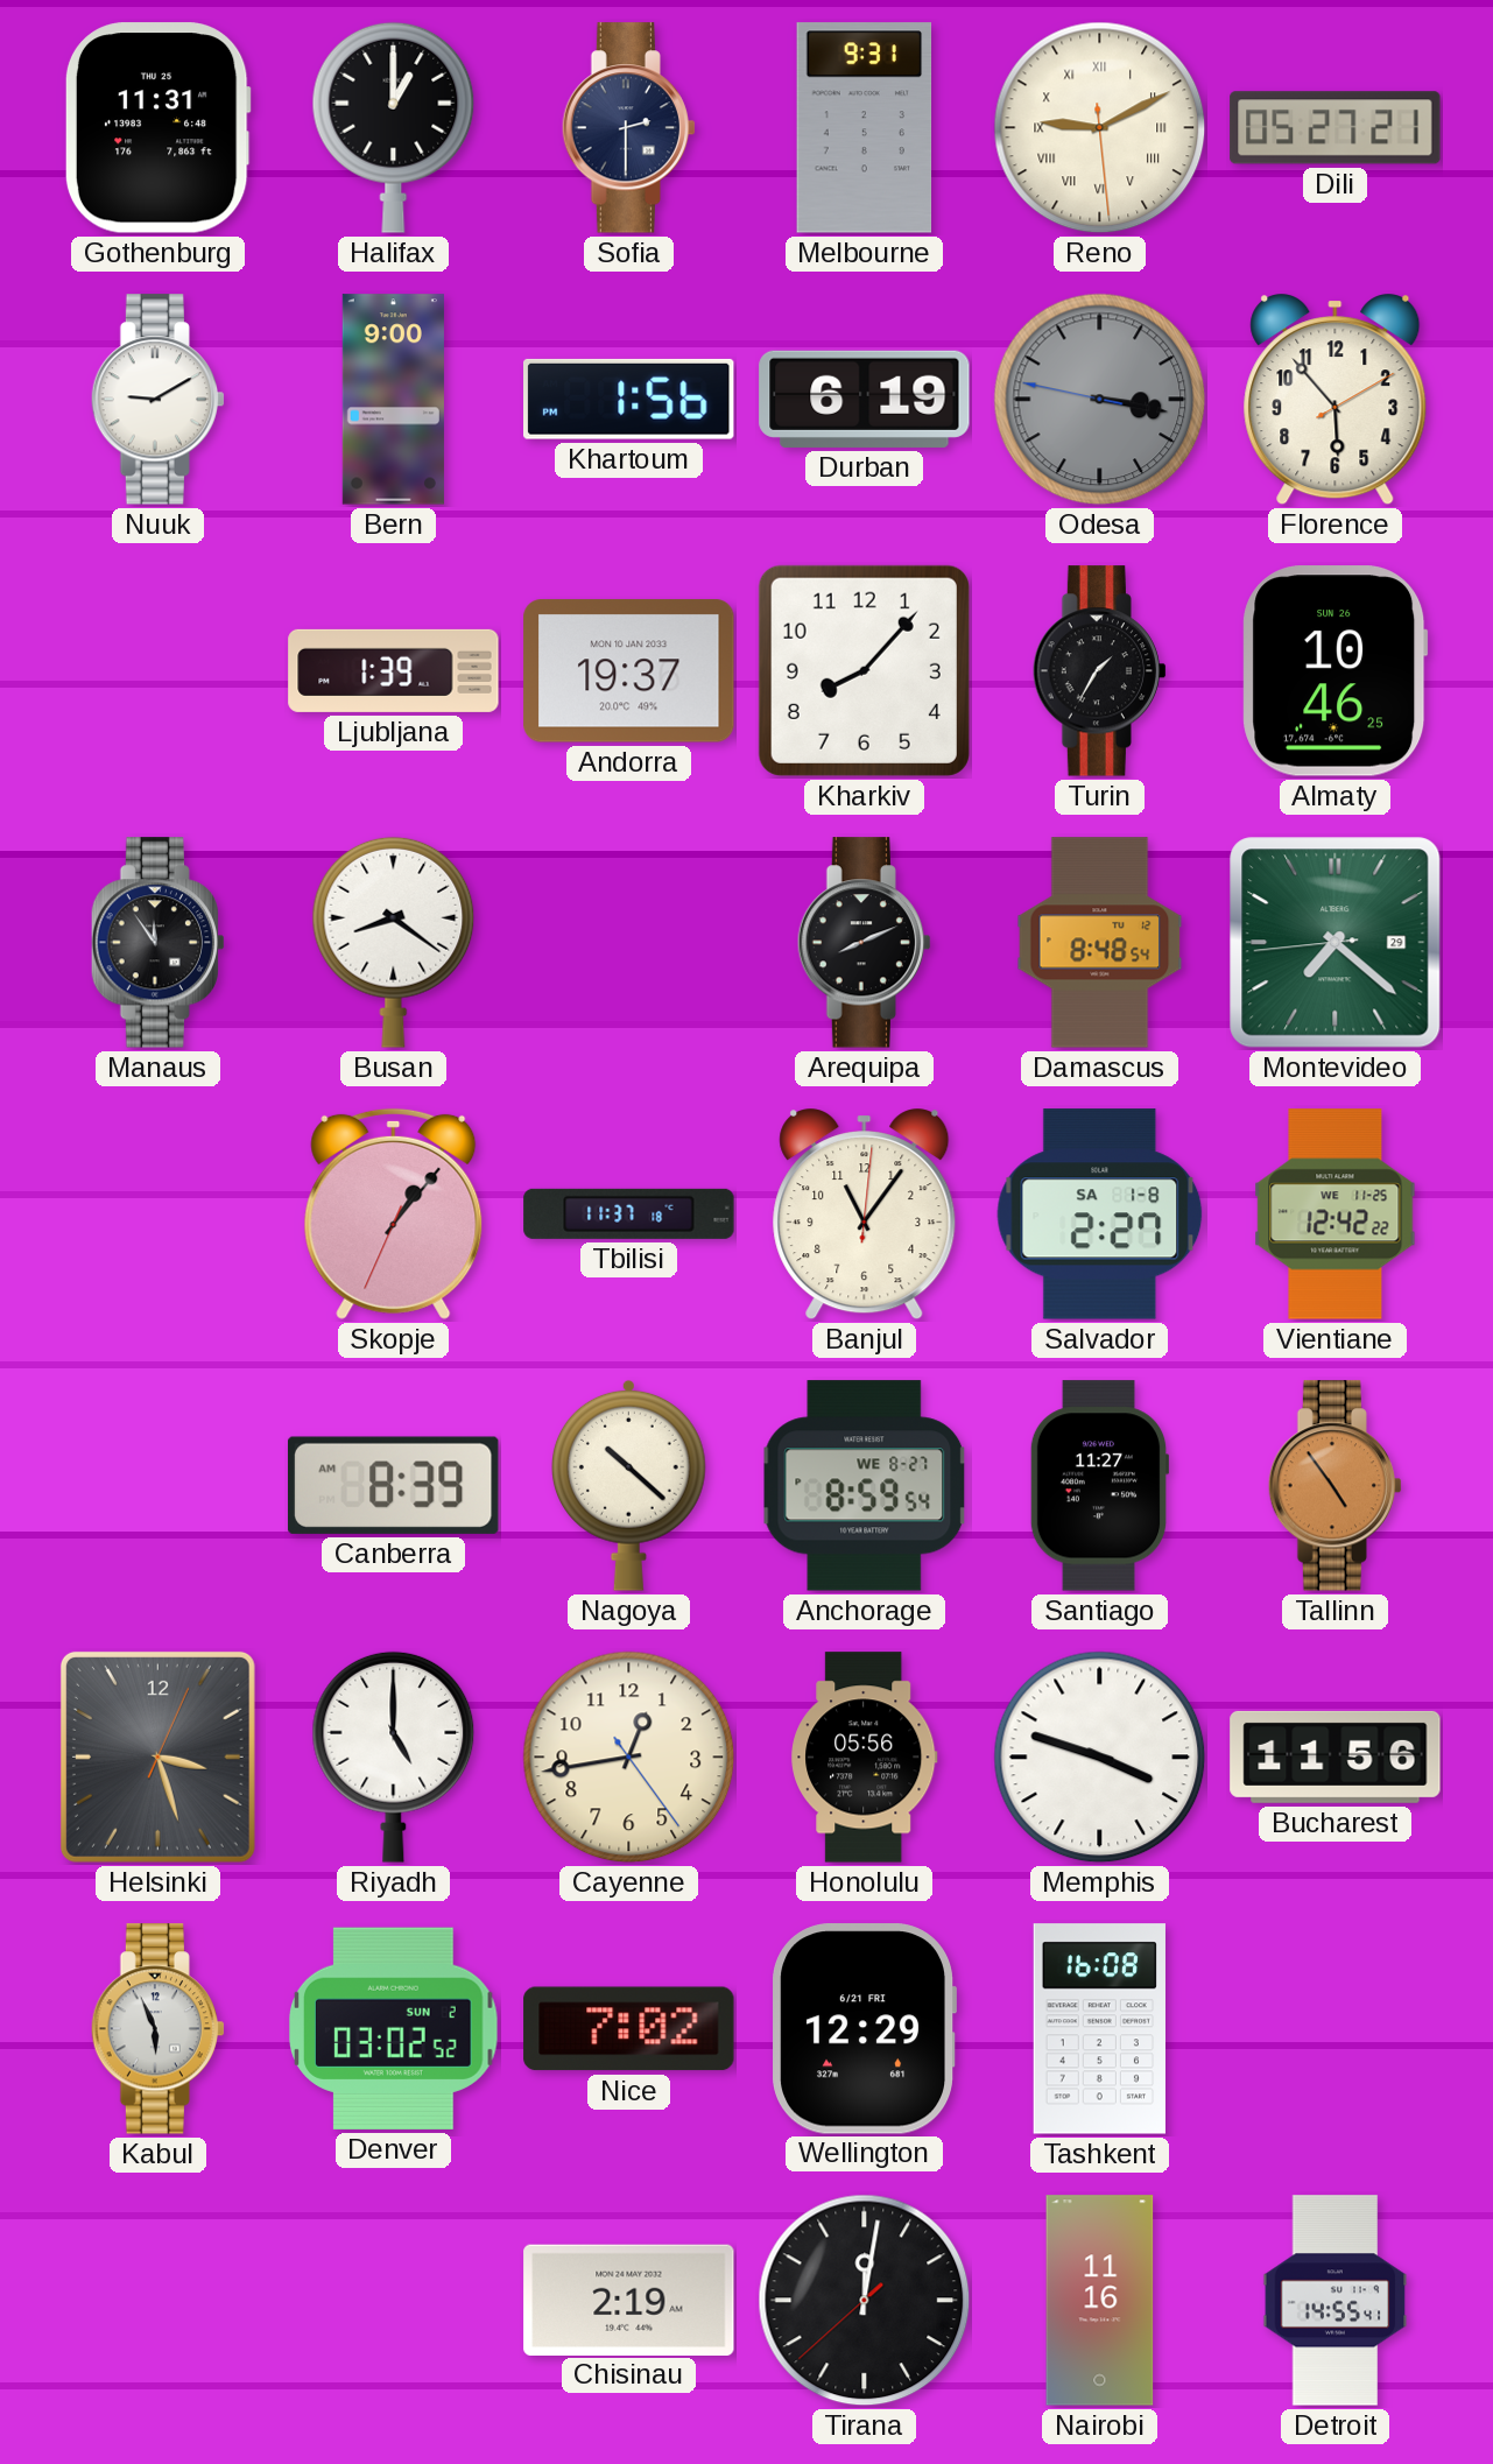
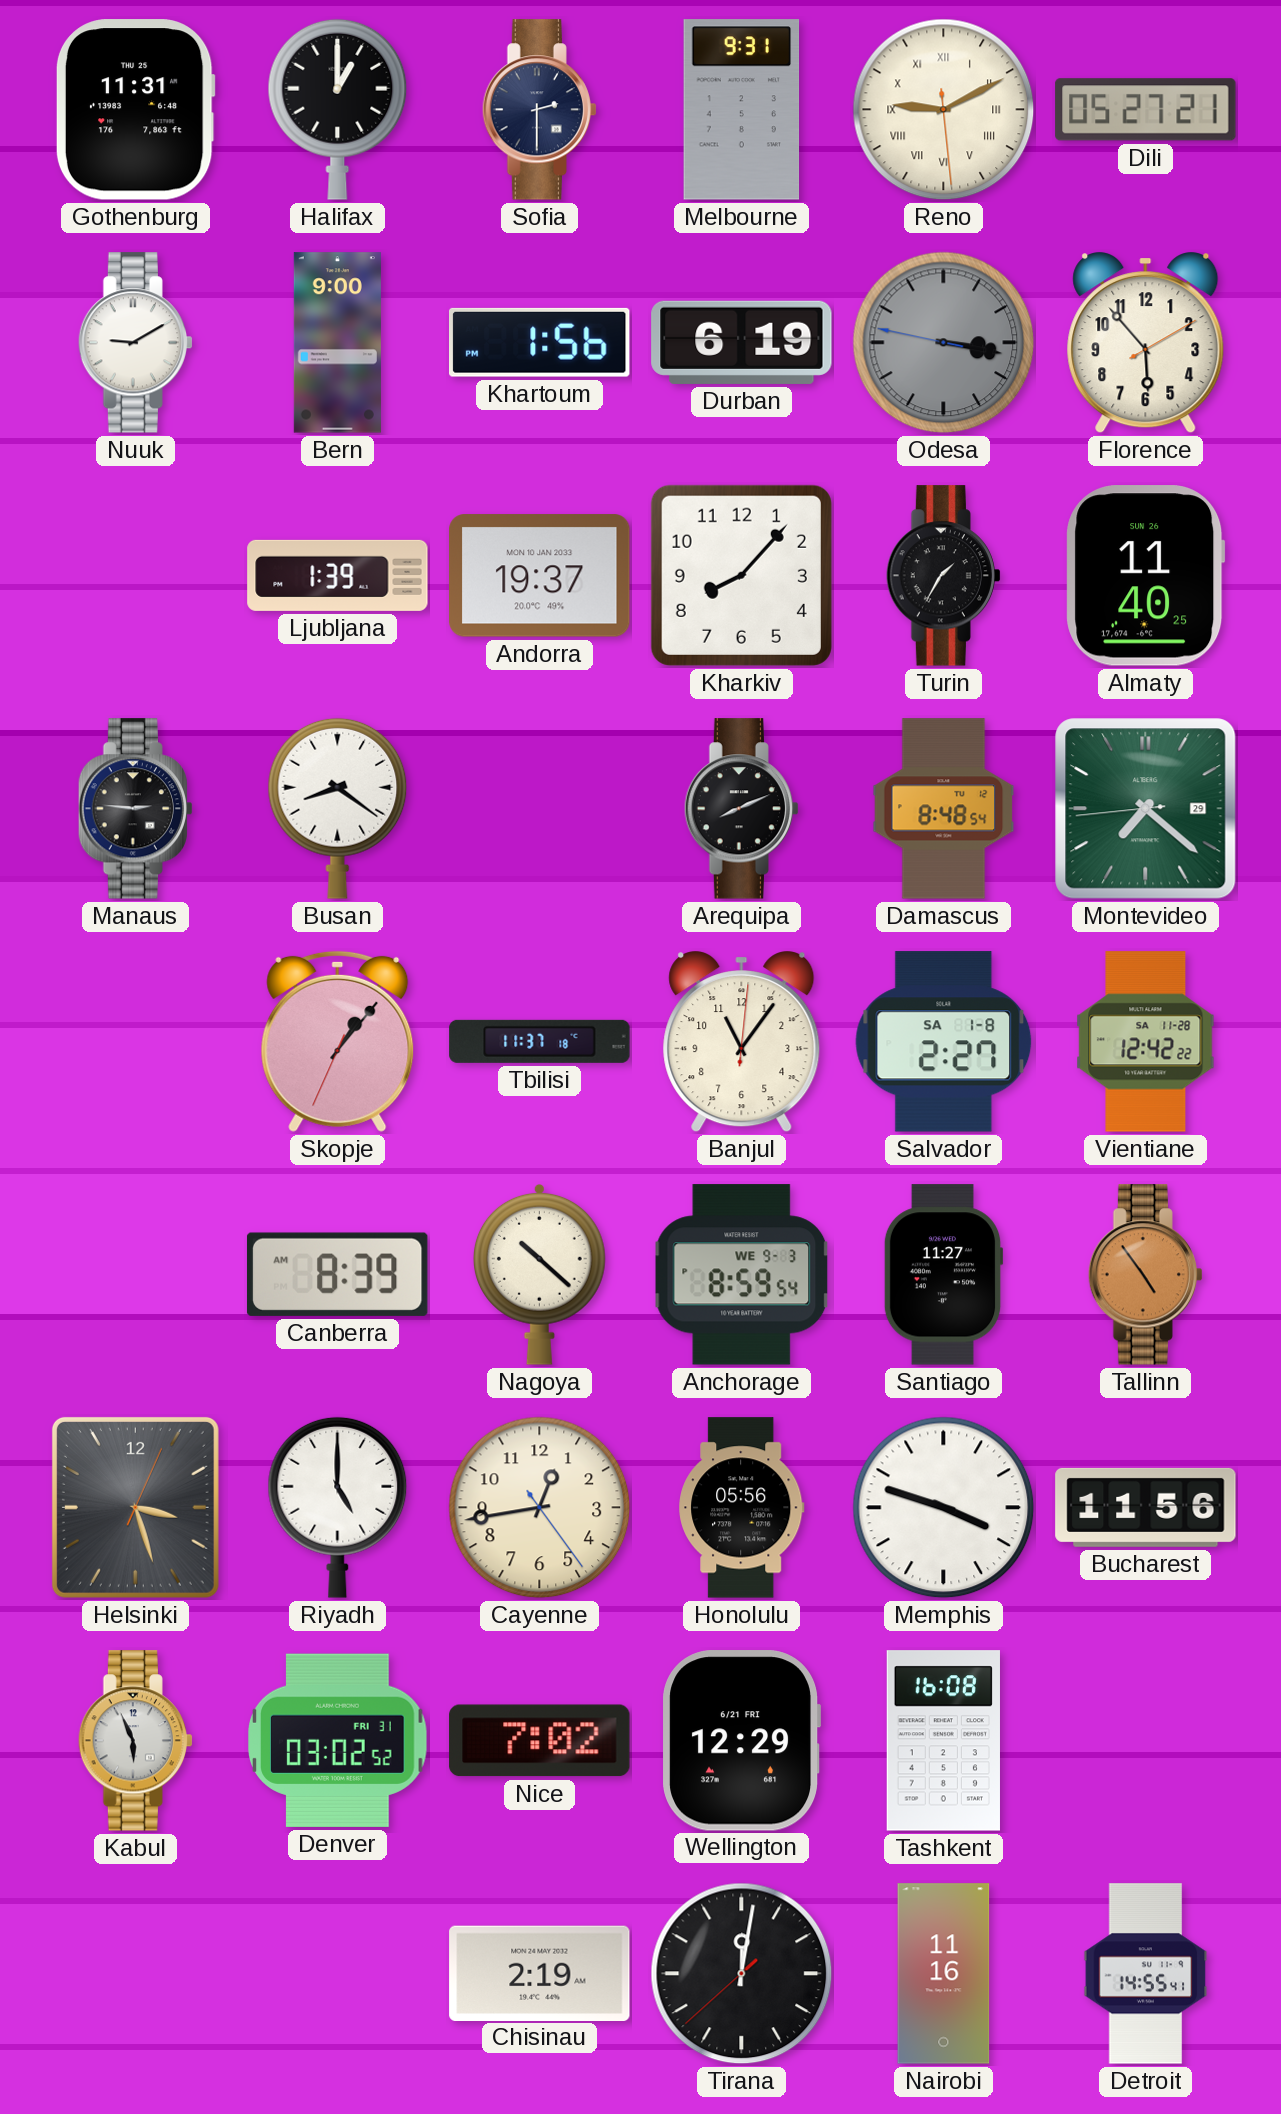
Almaty: 10:46 -> 11:40
Manaus: 11:54 -> 2:46
Vientiane date: WE 11-25 -> SA 11-28
Anchorage date: WE 8-27 -> WE 9-3
Denver date: SUN 2 -> FRI 31
